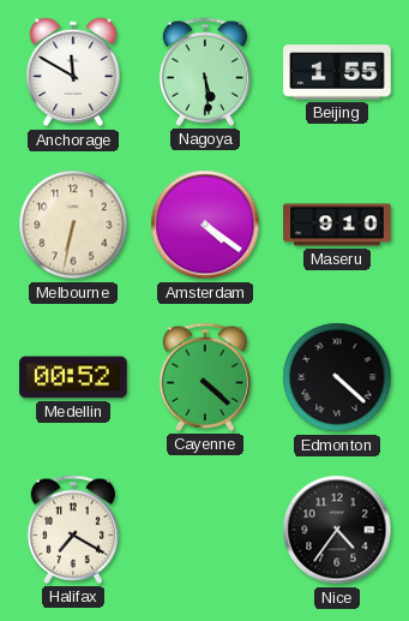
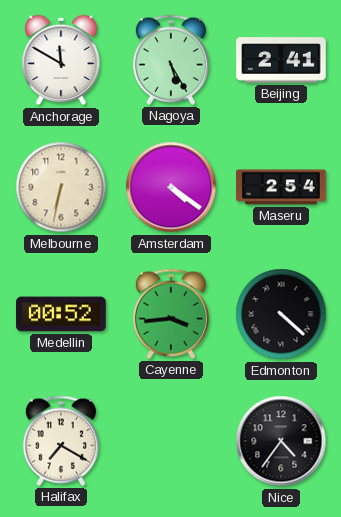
Nagoya: 5:29 -> 5:25
Beijing: 1:55 -> 2:41
Maseru: 9:10 -> 2:54
Cayenne: 4:22 -> 3:44
